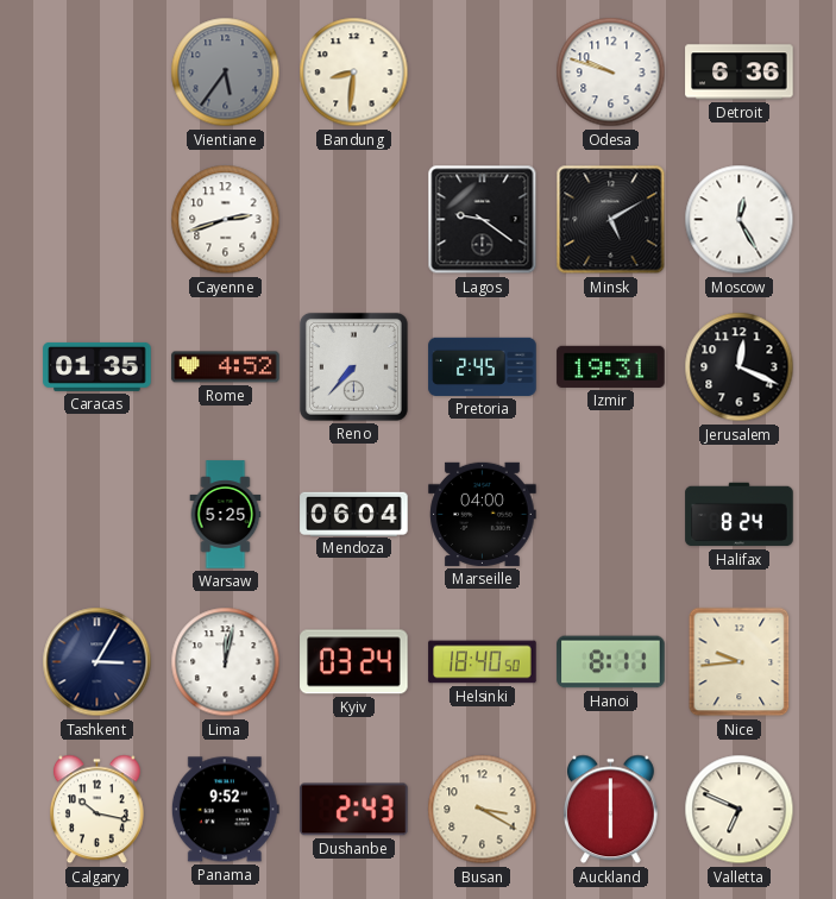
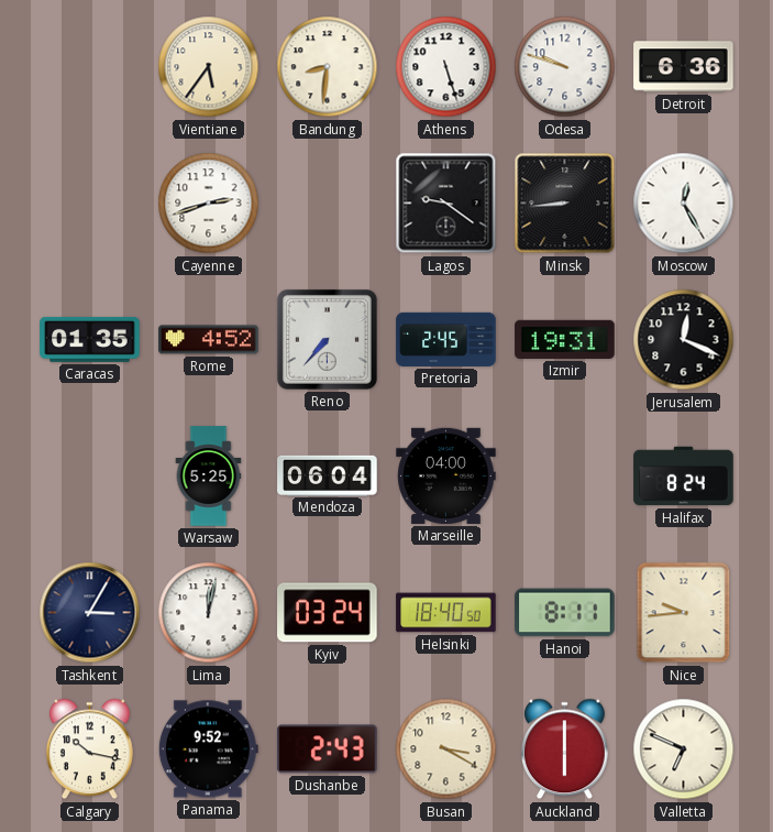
Vientiane dial: grey -> cream
Athens: none -> 5:27
Minsk: 5:10 -> 8:44
